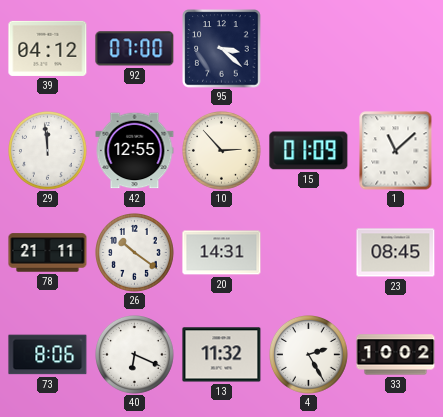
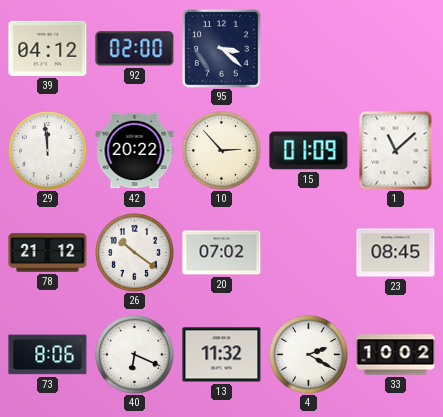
92: 07:00 -> 02:00
42: 12:55 -> 20:22
78: 21:11 -> 21:12
20: 14:31 -> 07:02
4: 2:25 -> 2:20
